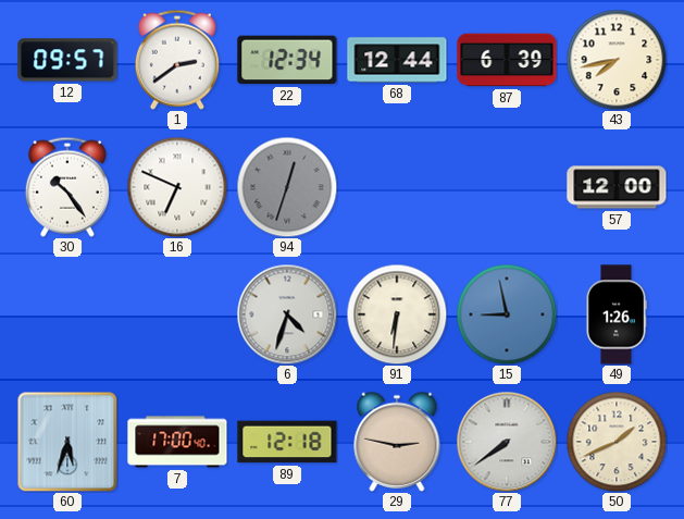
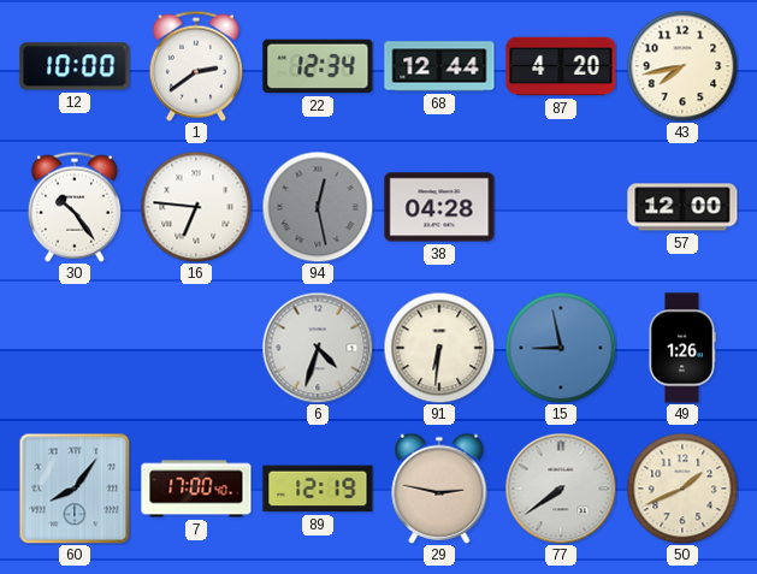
12: 09:57 -> 10:00
87: 6:39 -> 4:20
16: 6:49 -> 6:46
94: 12:33 -> 12:28
38: none -> 04:28
60: 5:33 -> 8:06
89: 12:18 -> 12:19
